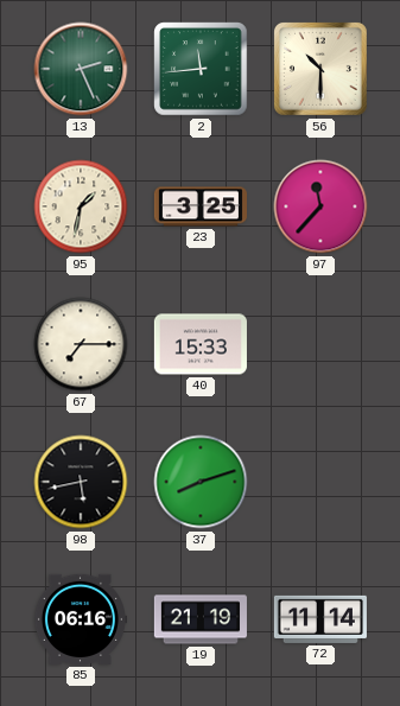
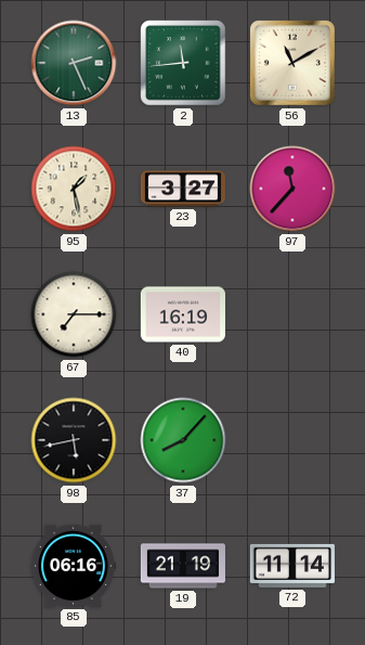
56: 10:30 -> 11:10
95: 1:32 -> 1:28
23: 3:25 -> 3:27
40: 15:33 -> 16:19
37: 8:12 -> 8:07
